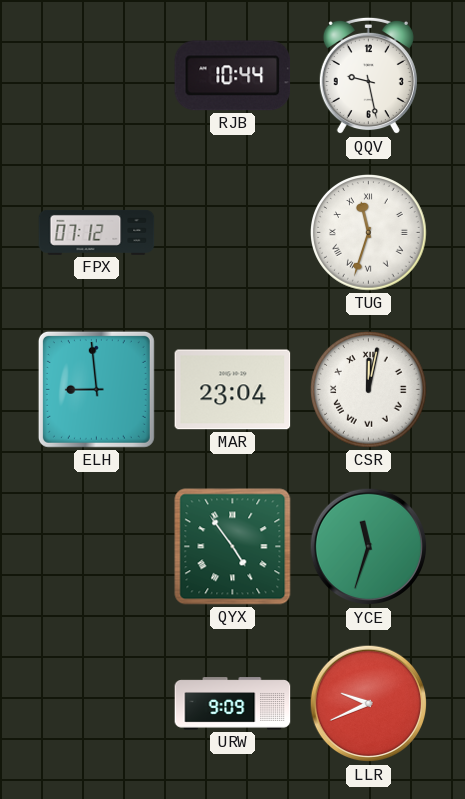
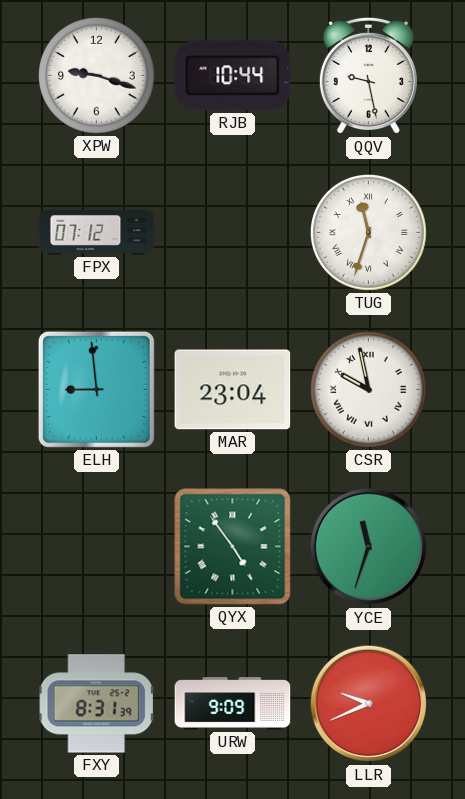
XPW: none -> 9:18
CSR: 12:02 -> 9:58
FXY: none -> 8:31
